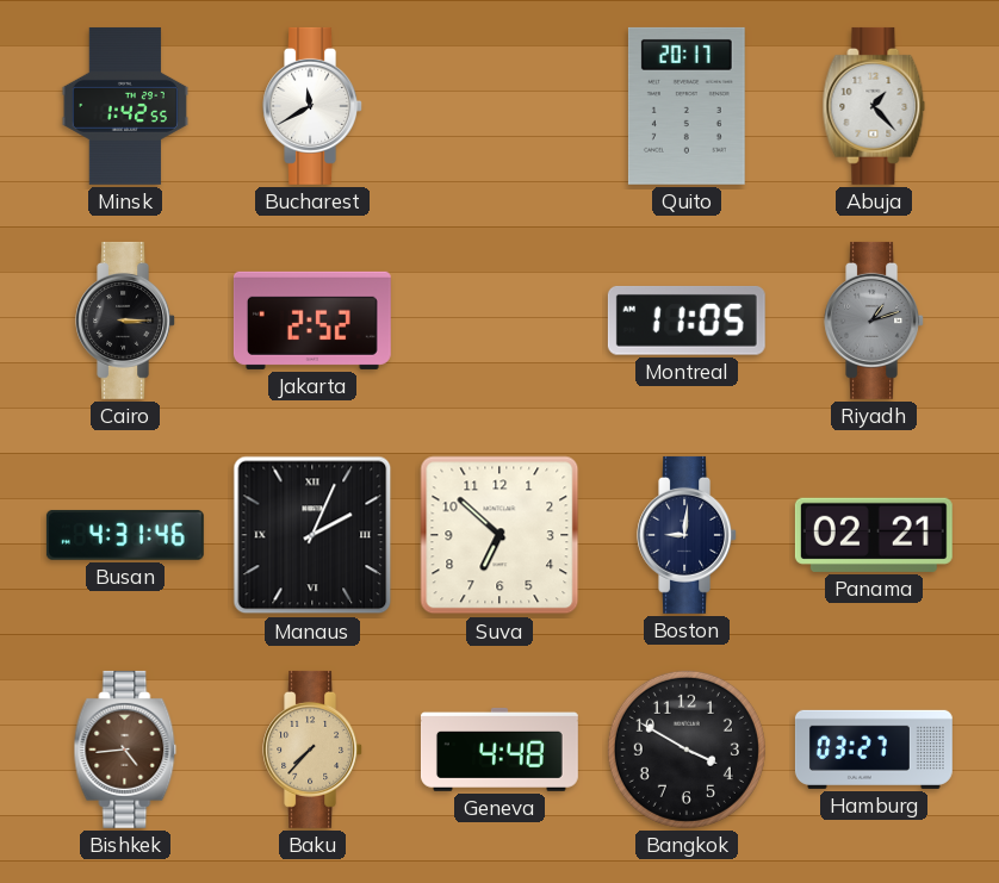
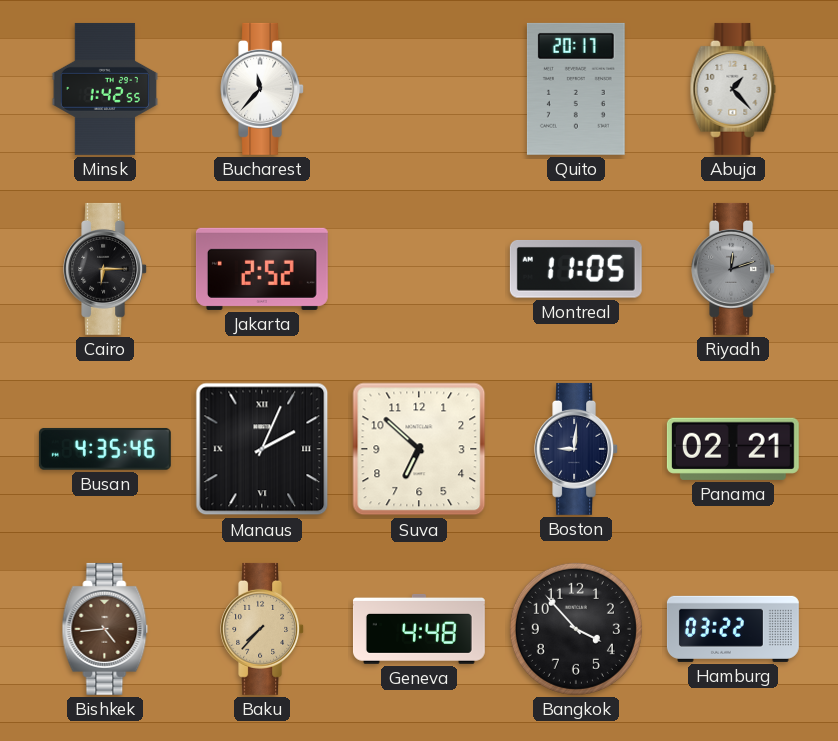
Bucharest: 11:40 -> 11:37
Cairo: 3:15 -> 6:15
Riyadh: 1:12 -> 12:12
Busan: 4:31 -> 4:35
Bangkok: 3:50 -> 3:53
Hamburg: 03:27 -> 03:22
